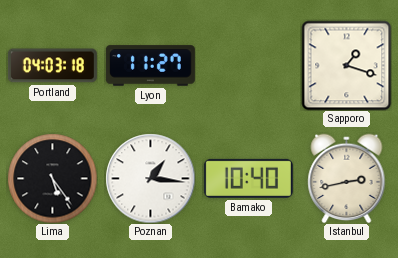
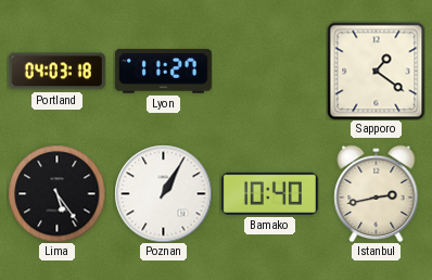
Sapporo: 1:18 -> 1:21
Poznan: 1:16 -> 1:05
